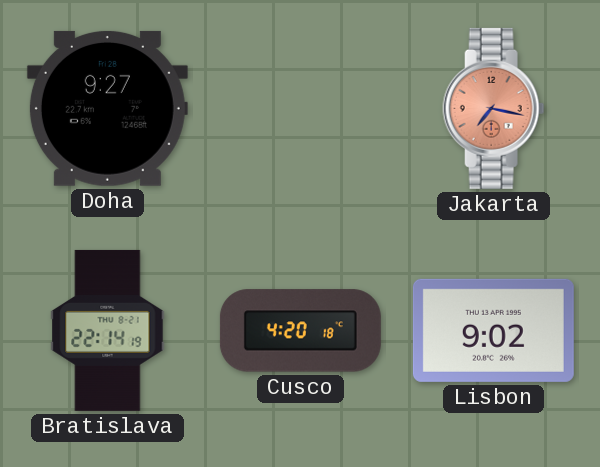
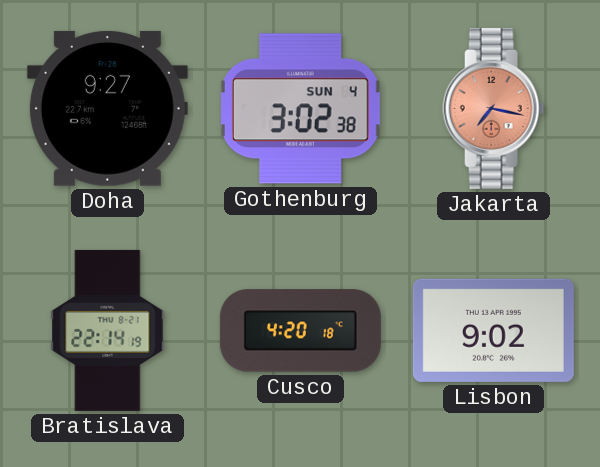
Gothenburg: none -> 3:02
